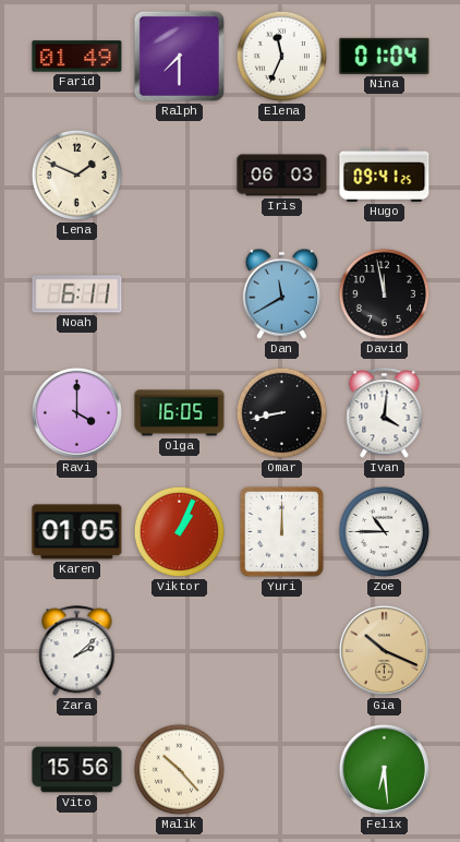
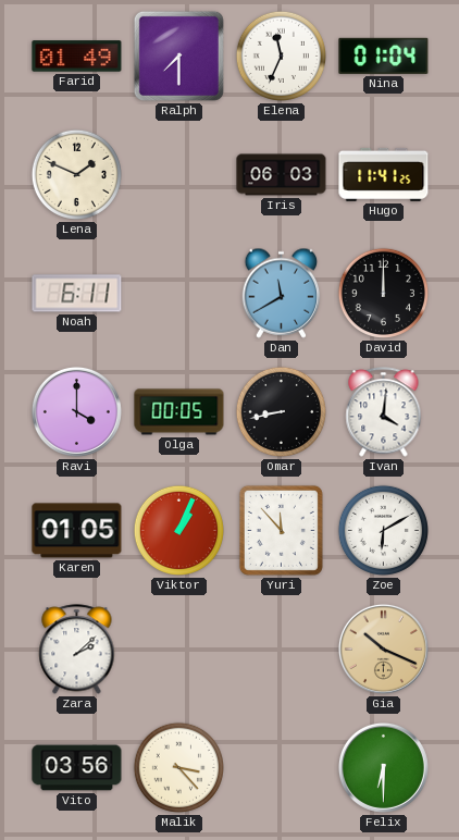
Hugo: 09:41 -> 11:41
David: 11:58 -> 12:00
Olga: 16:05 -> 00:05
Yuri: 12:00 -> 11:53
Zoe: 10:45 -> 6:10
Vito: 15:56 -> 03:56
Malik: 10:23 -> 3:23
Felix: 6:29 -> 6:30
